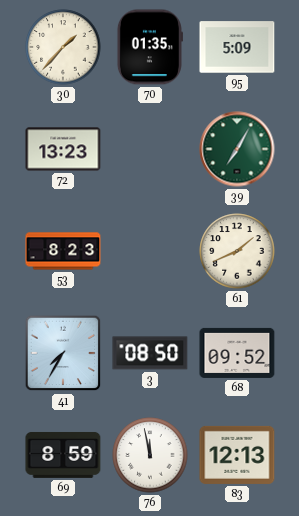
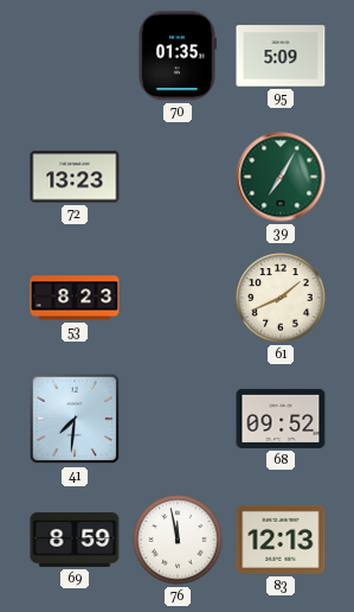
30: 1:37 -> none
41: 7:35 -> 7:31
3: 08:50 -> none
